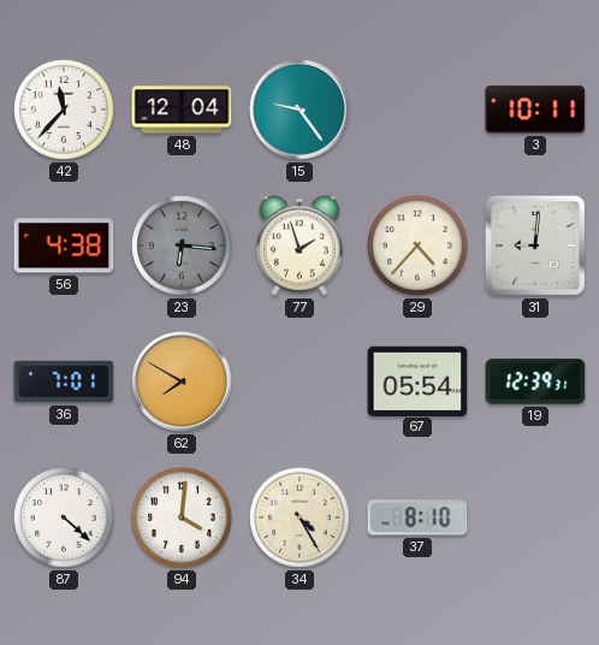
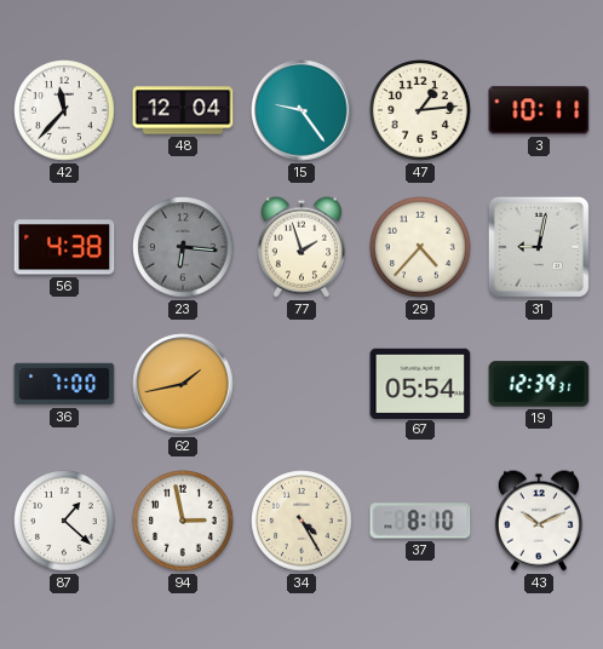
47: none -> 1:14
31: 9:01 -> 9:02
36: 7:01 -> 7:00
62: 7:50 -> 1:43
87: 4:22 -> 1:22
94: 4:01 -> 2:58
43: none -> 10:11
